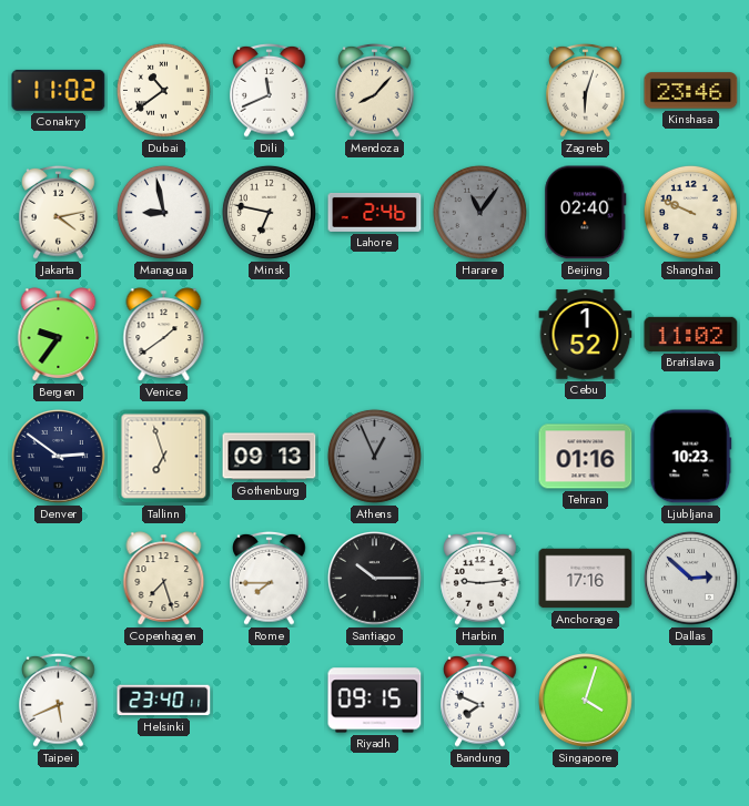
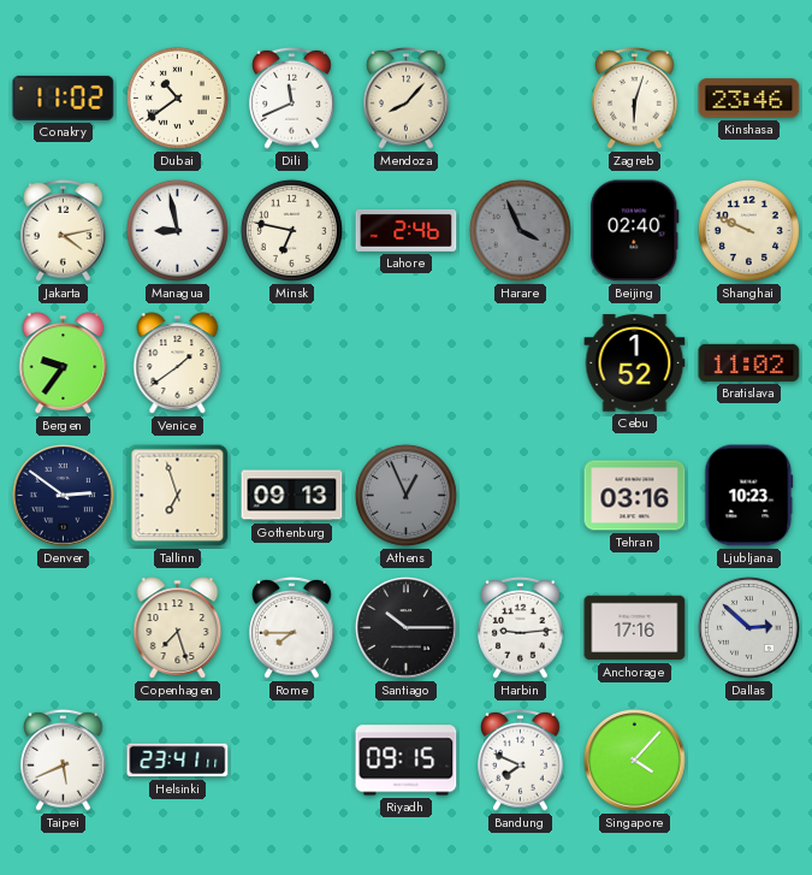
Harare: 11:06 -> 3:56
Tehran: 01:16 -> 03:16
Helsinki: 23:40 -> 23:41
Singapore: 4:03 -> 4:07
